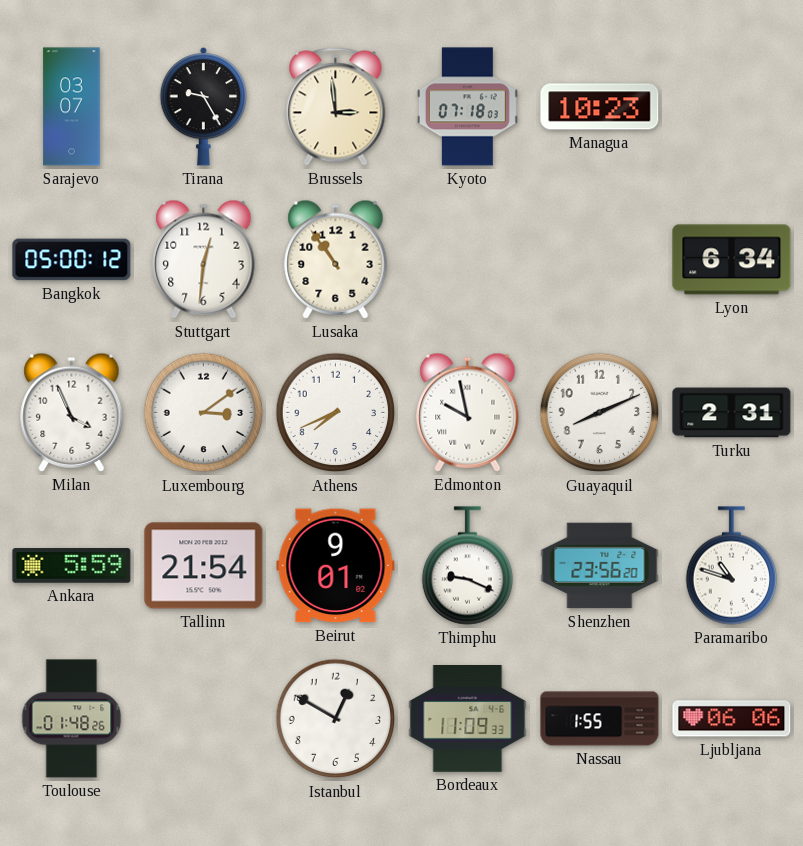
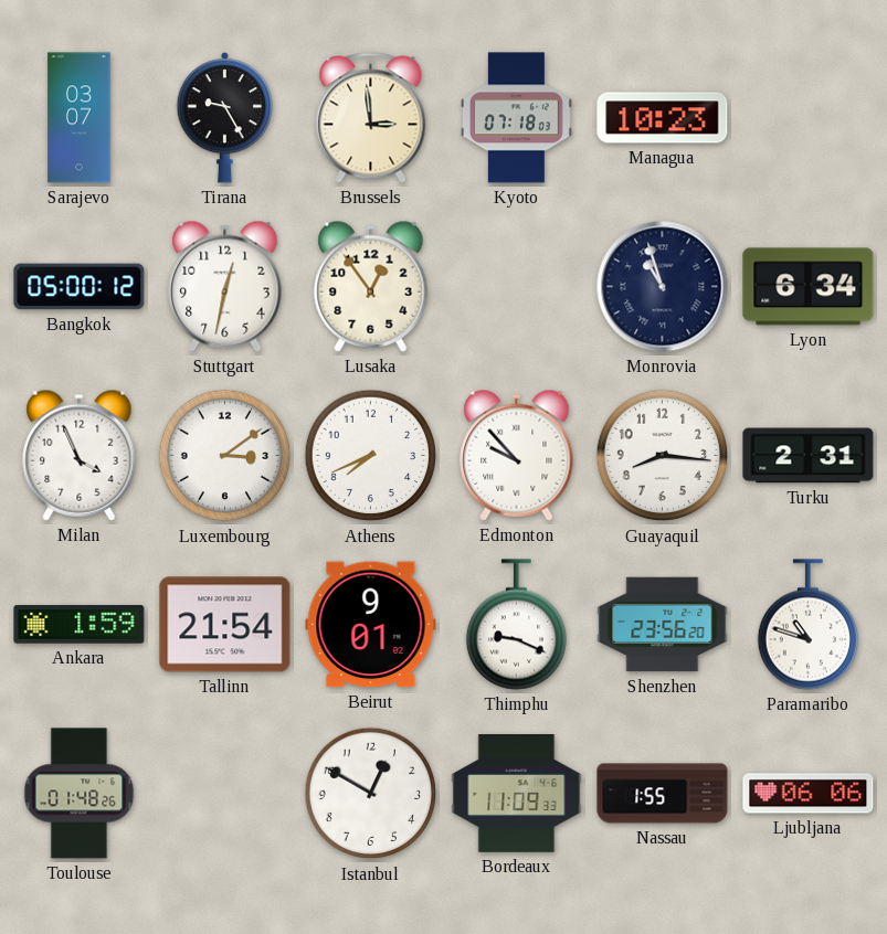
Stuttgart: 12:31 -> 12:32
Lusaka: 10:54 -> 12:54
Monrovia: none -> 10:57
Edmonton: 9:58 -> 9:53
Guayaquil: 8:11 -> 8:16
Ankara: 5:59 -> 1:59
